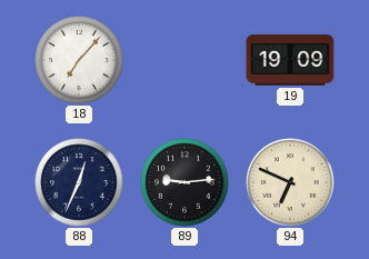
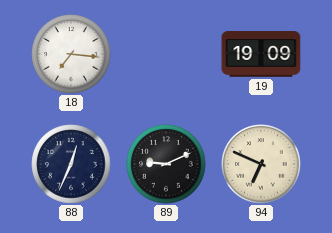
18: 7:07 -> 7:16
89: 9:14 -> 9:11
